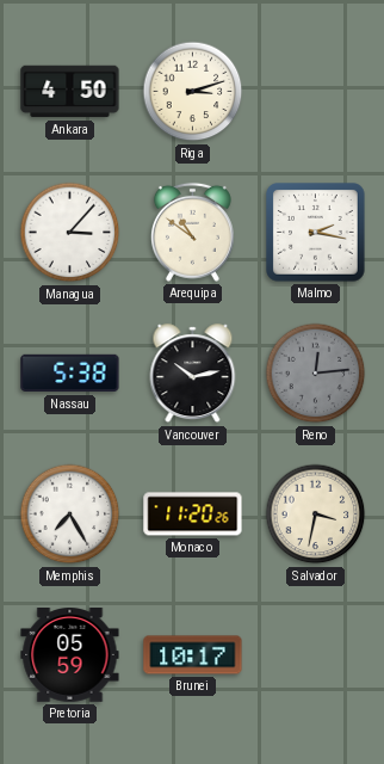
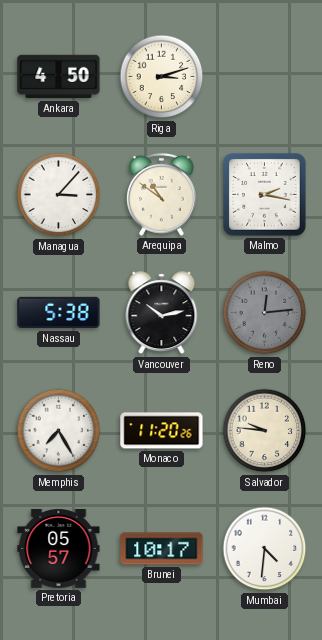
Salvador: 3:32 -> 9:46
Pretoria: 05:59 -> 05:57
Mumbai: none -> 4:31
